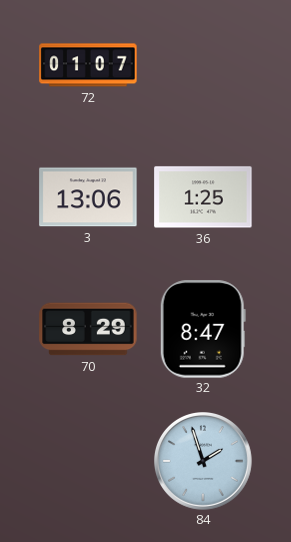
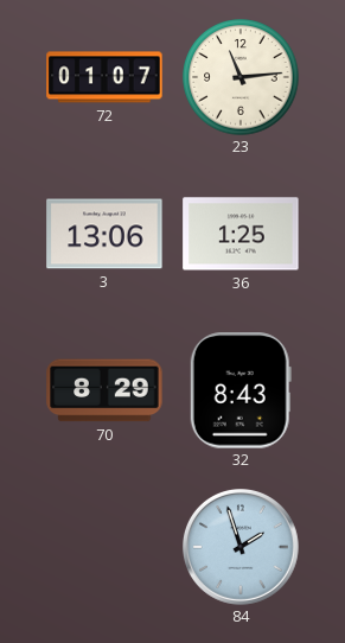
23: none -> 11:14
32: 8:47 -> 8:43
